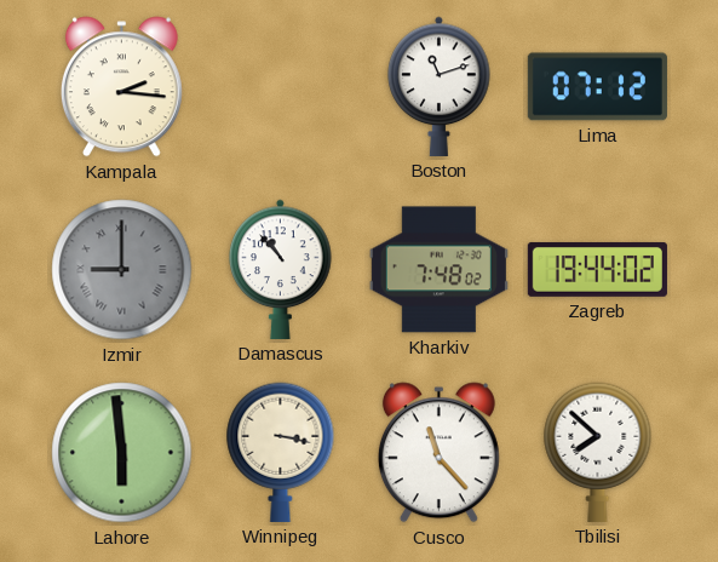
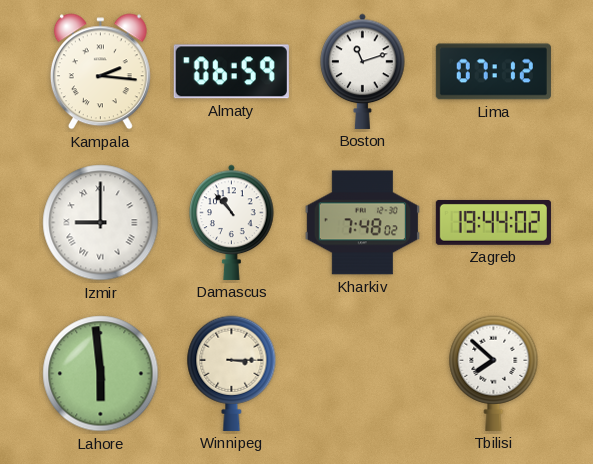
Almaty: none -> 06:59
Izmir dial: grey -> white
Winnipeg: 3:17 -> 3:15
Cusco: 11:23 -> none
